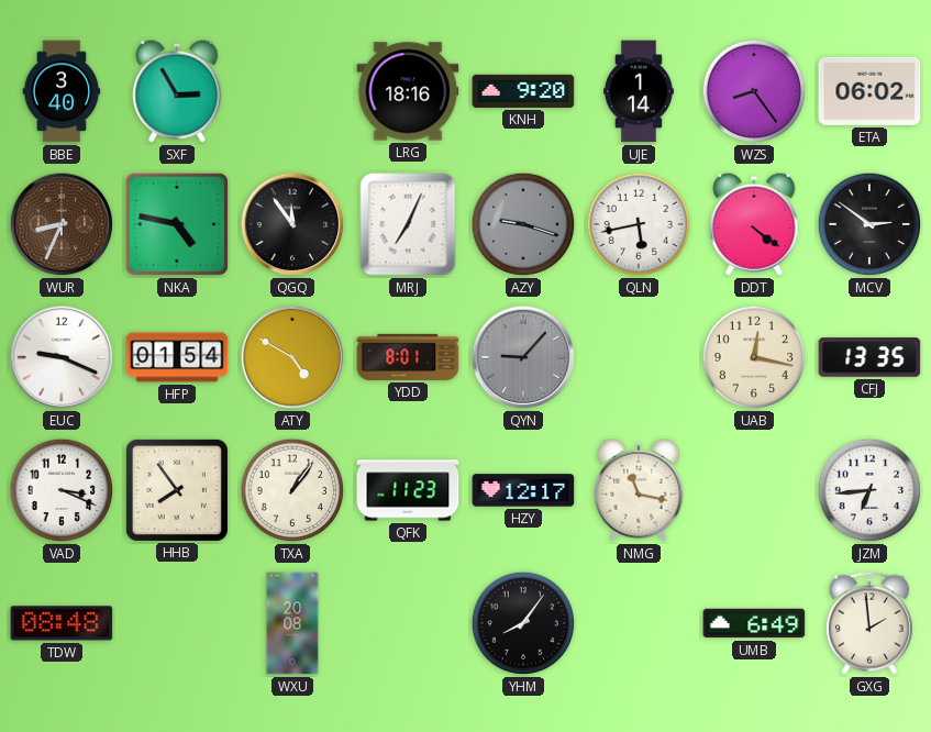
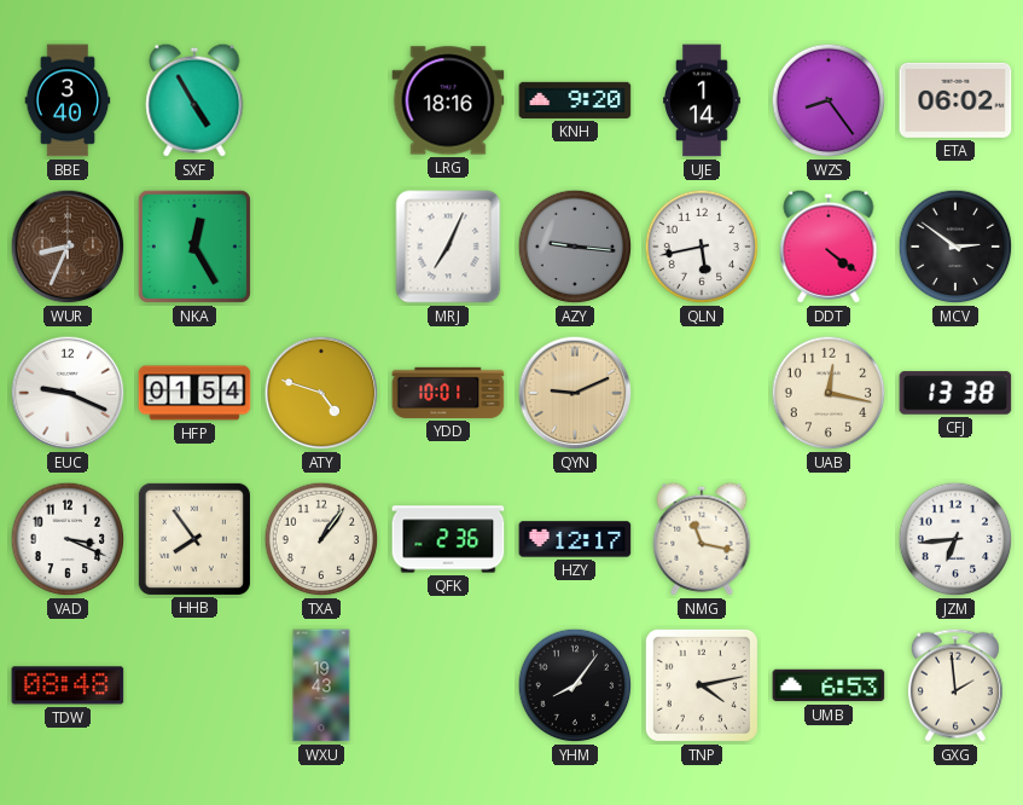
SXF: 2:55 -> 4:55
NKA: 4:47 -> 12:25
QGQ: 11:54 -> none
AZY: 9:18 -> 9:16
ATY: 4:50 -> 4:48
YDD: 8:01 -> 10:01
QYN: 9:07 -> 9:11
QYN dial: grey -> champagne
CFJ: 13:35 -> 13:38
QFK: 11:23 -> 2:36
WXU: 20:08 -> 19:43
TNP: none -> 4:13
UMB: 6:49 -> 6:53
